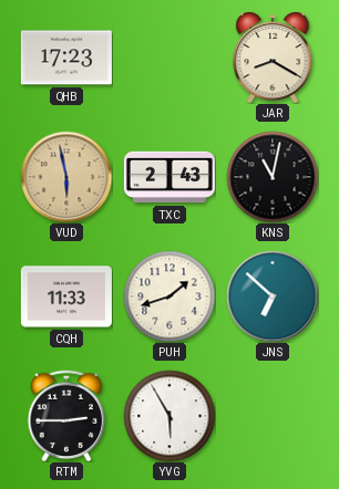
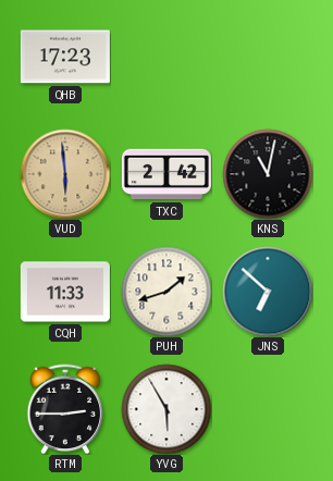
JAR: 8:20 -> none
VUD: 5:58 -> 5:59
TXC: 2:43 -> 2:42
